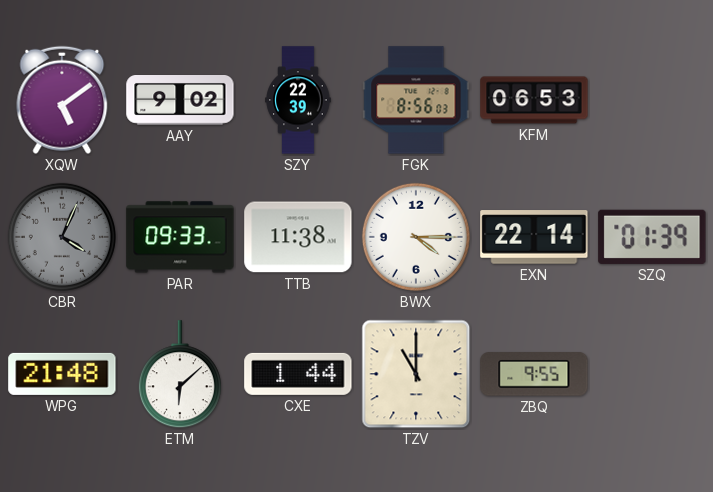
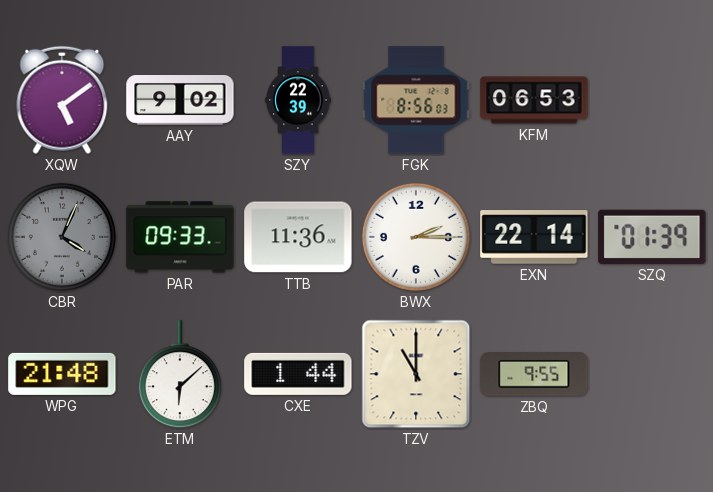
TTB: 11:38 -> 11:36
BWX: 4:15 -> 2:15
